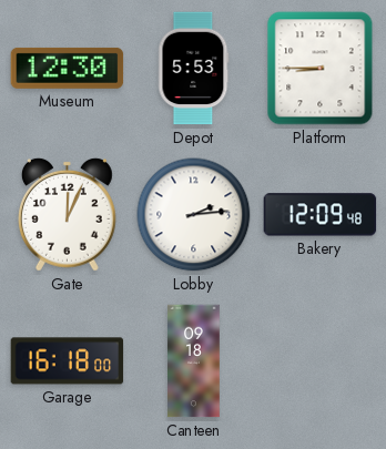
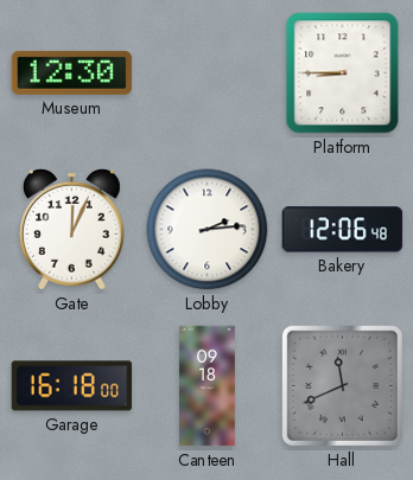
Depot: 5:53 -> none
Bakery: 12:09 -> 12:06
Hall: none -> 11:41
